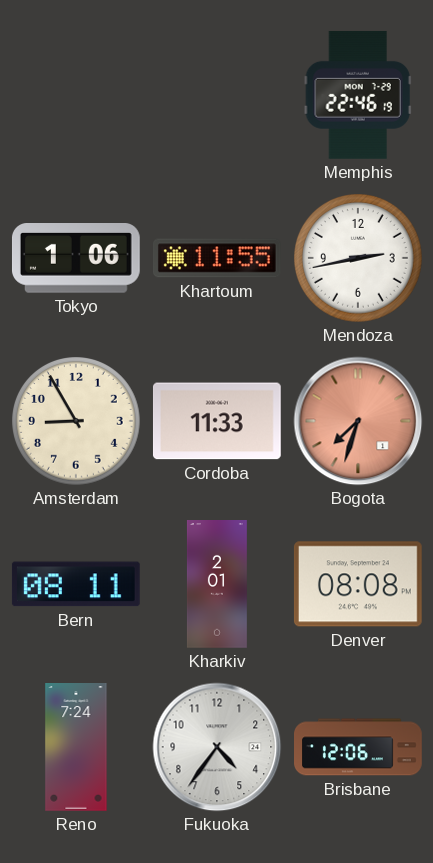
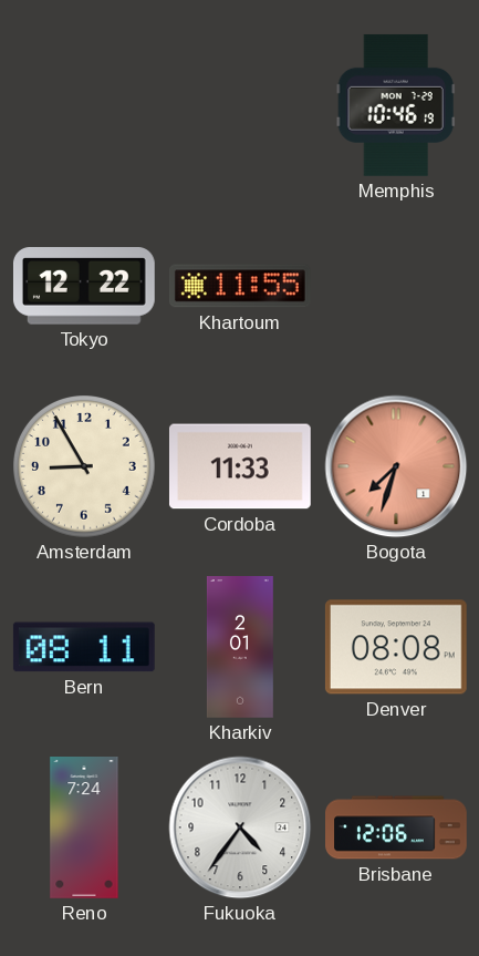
Memphis: 22:46 -> 10:46
Tokyo: 1:06 -> 12:22
Mendoza: 2:43 -> none
